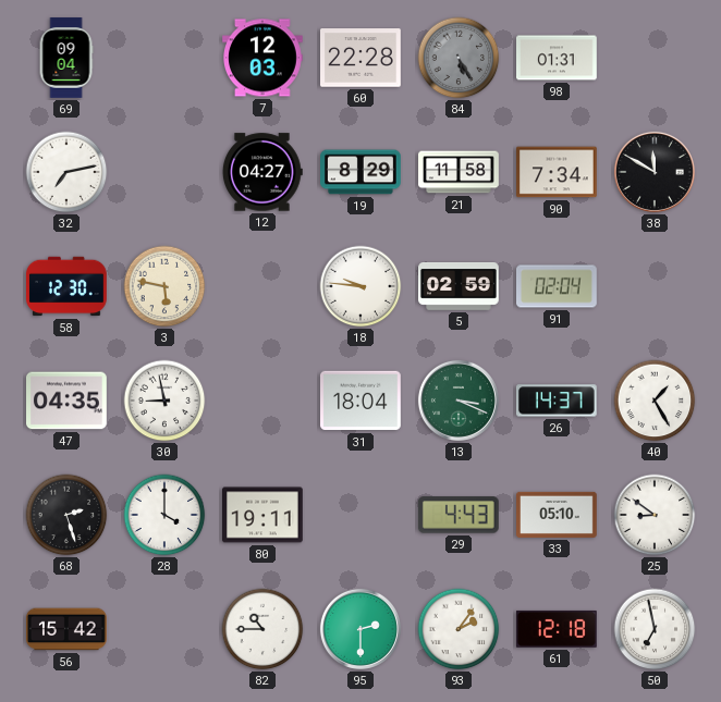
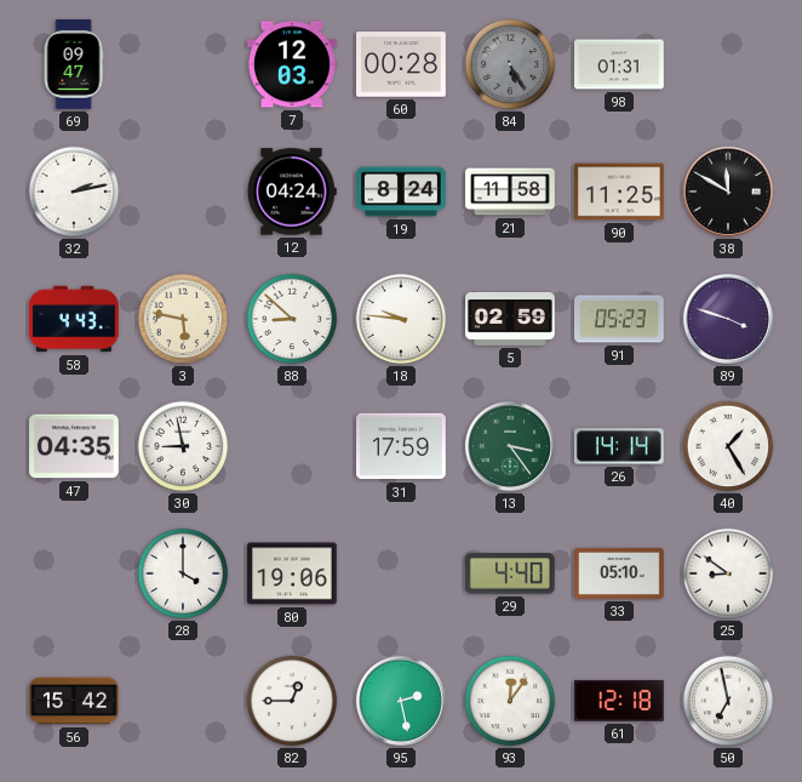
69: 09:04 -> 09:47
60: 22:28 -> 00:28
32: 7:13 -> 2:13
12: 04:27 -> 04:24
19: 8:29 -> 8:24
90: 7:34 -> 11:25
58: 12:30 -> 4:43
88: none -> 8:52
91: 02:04 -> 05:23
89: none -> 3:48
31: 18:04 -> 17:59
13: 3:19 -> 3:24
26: 14:37 -> 14:14
68: 2:27 -> none
80: 19:11 -> 19:06
29: 4:43 -> 4:40
82: 10:45 -> 12:45
95: 2:30 -> 2:28
93: 2:06 -> 12:06
